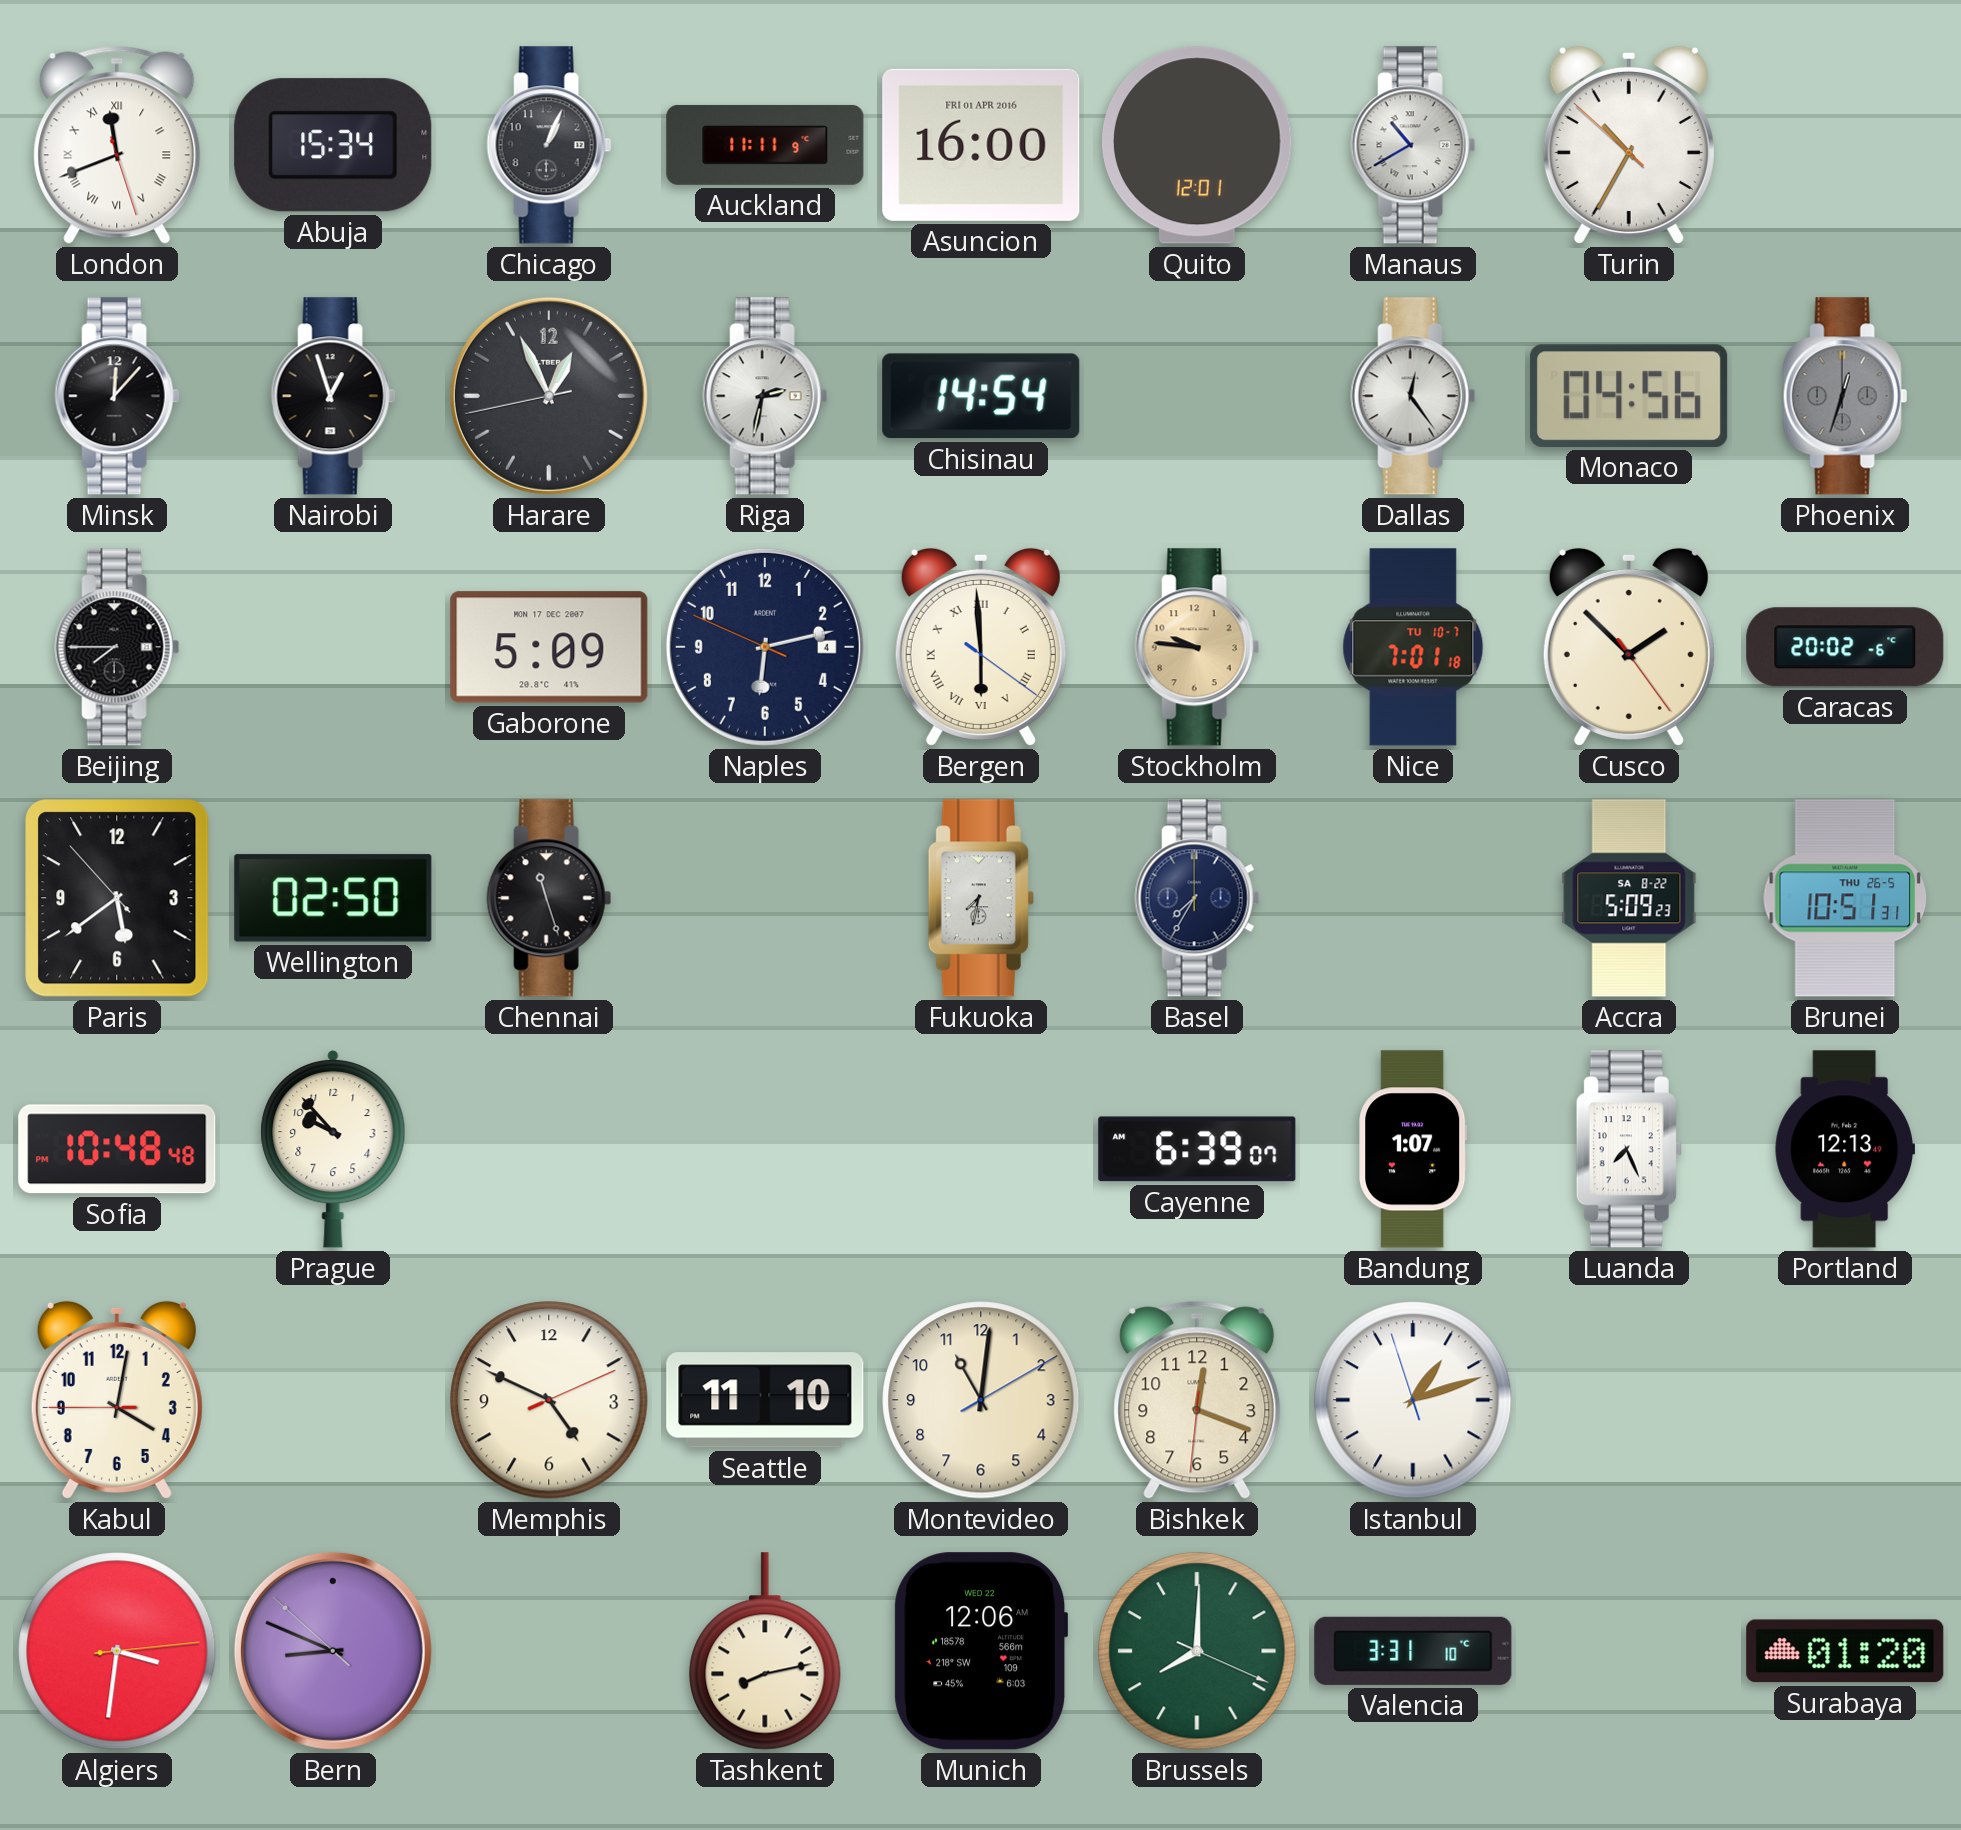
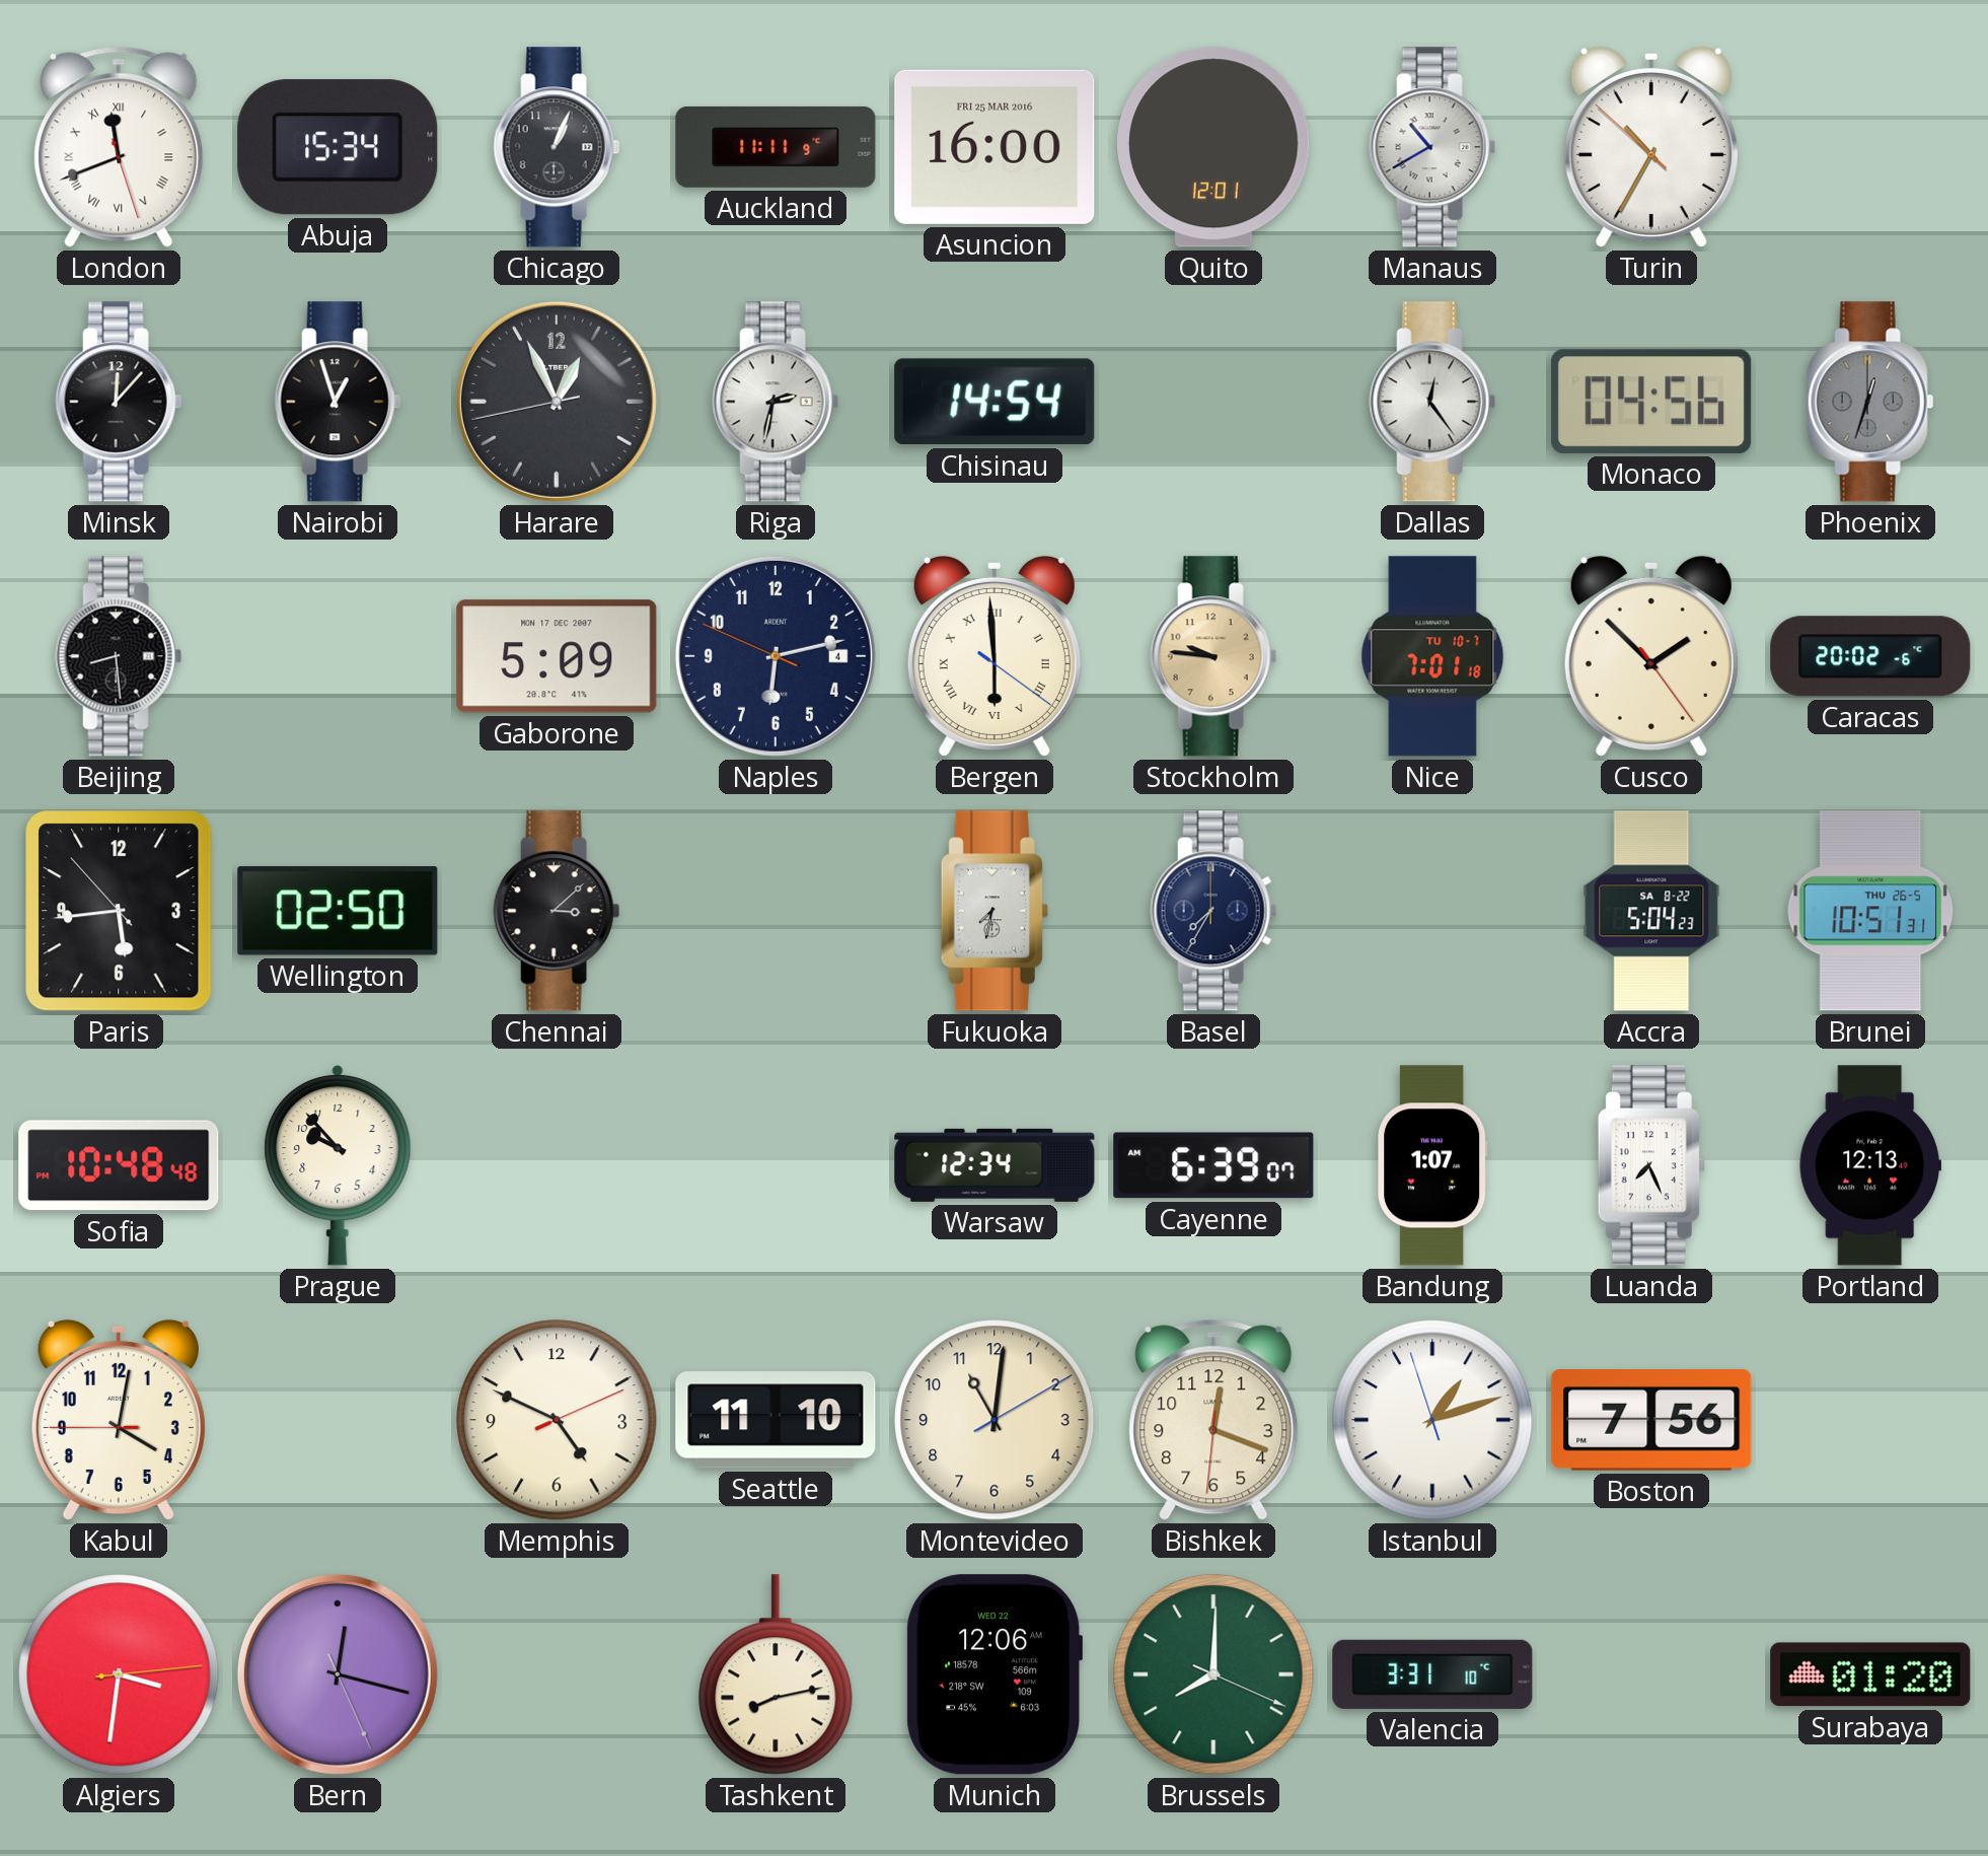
Asuncion date: FRI 01 APR 2016 -> FRI 25 MAR 2016
Beijing: 7:45 -> 8:29
Paris: 5:38 -> 5:43
Chennai: 11:27 -> 3:08
Accra: 5:09 -> 5:04
Warsaw: none -> 12:34
Boston: none -> 7:56
Bern: 8:48 -> 12:17
